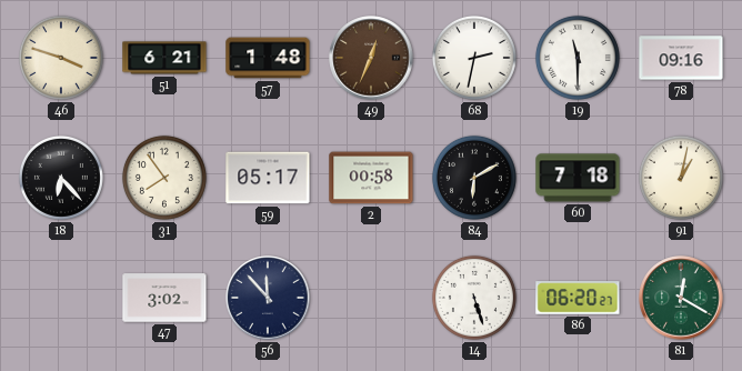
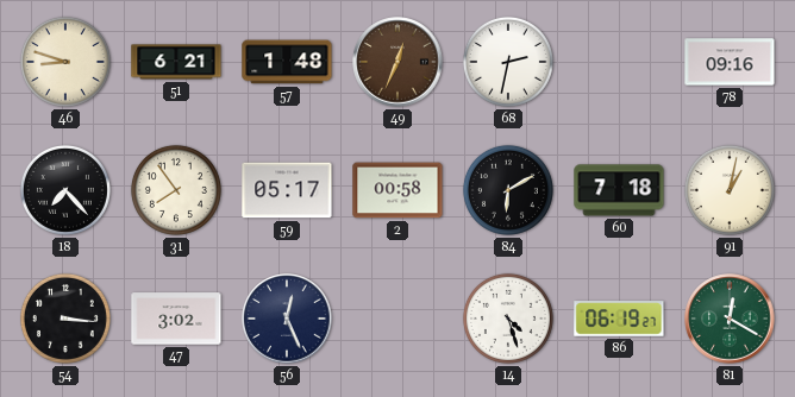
46: 3:48 -> 8:48
19: 11:30 -> none
18: 6:23 -> 7:23
54: none -> 3:16
56: 11:53 -> 12:26
14: 5:27 -> 4:27
86: 06:20 -> 06:19
